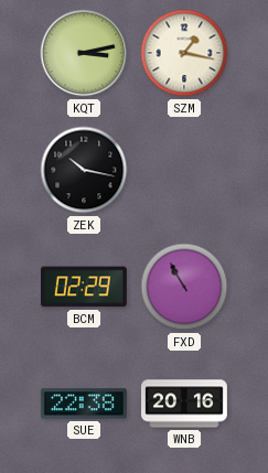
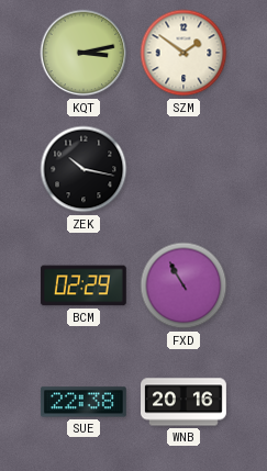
SZM: 1:17 -> 1:51
